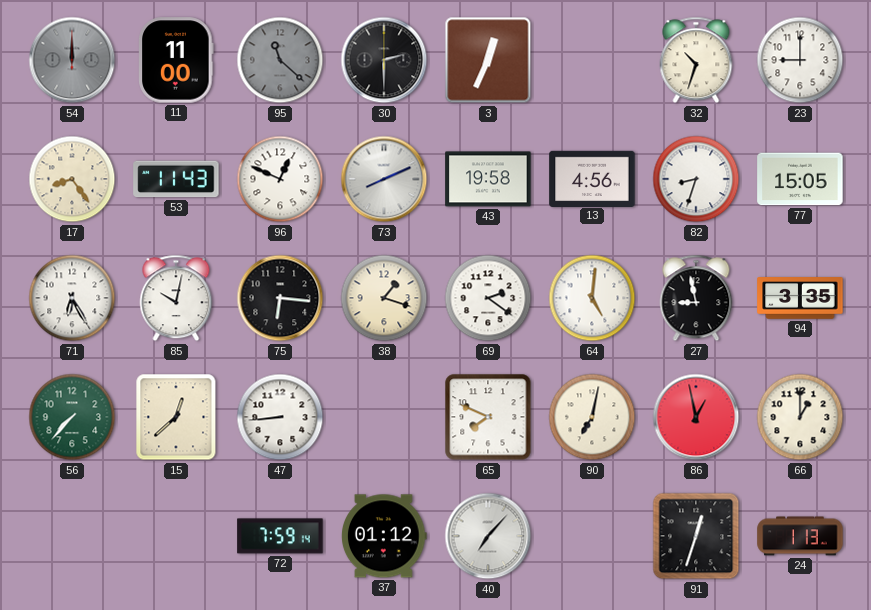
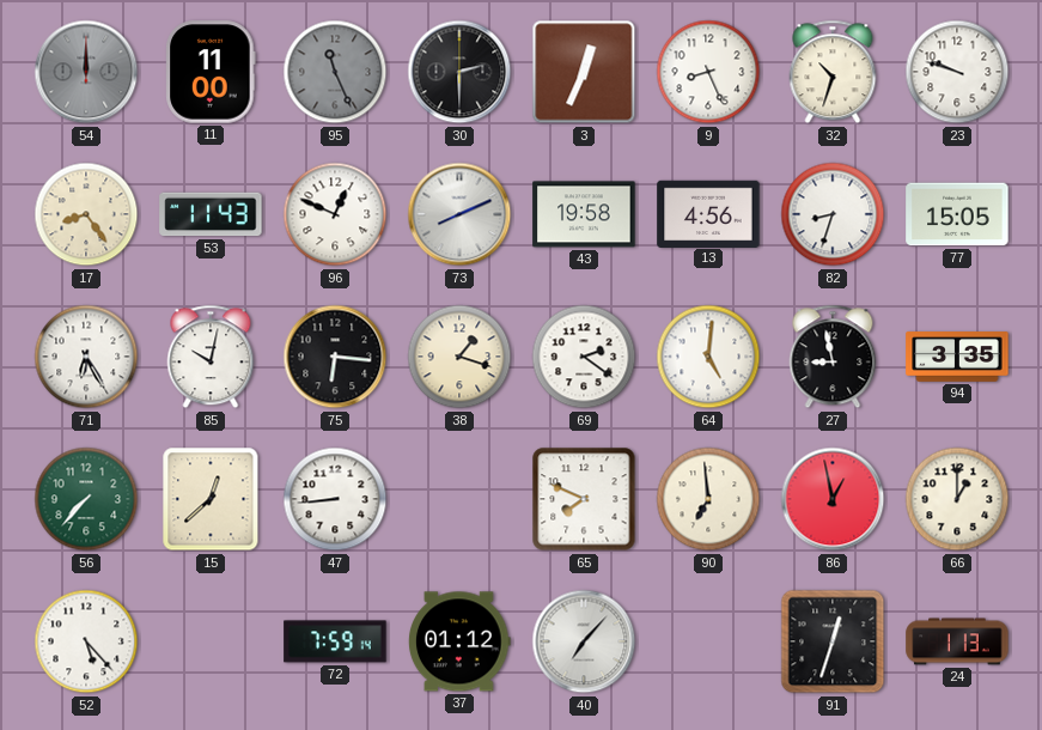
95: 11:22 -> 11:26
9: none -> 8:26
23: 9:00 -> 9:48
90: 7:02 -> 6:59
52: none -> 5:23
